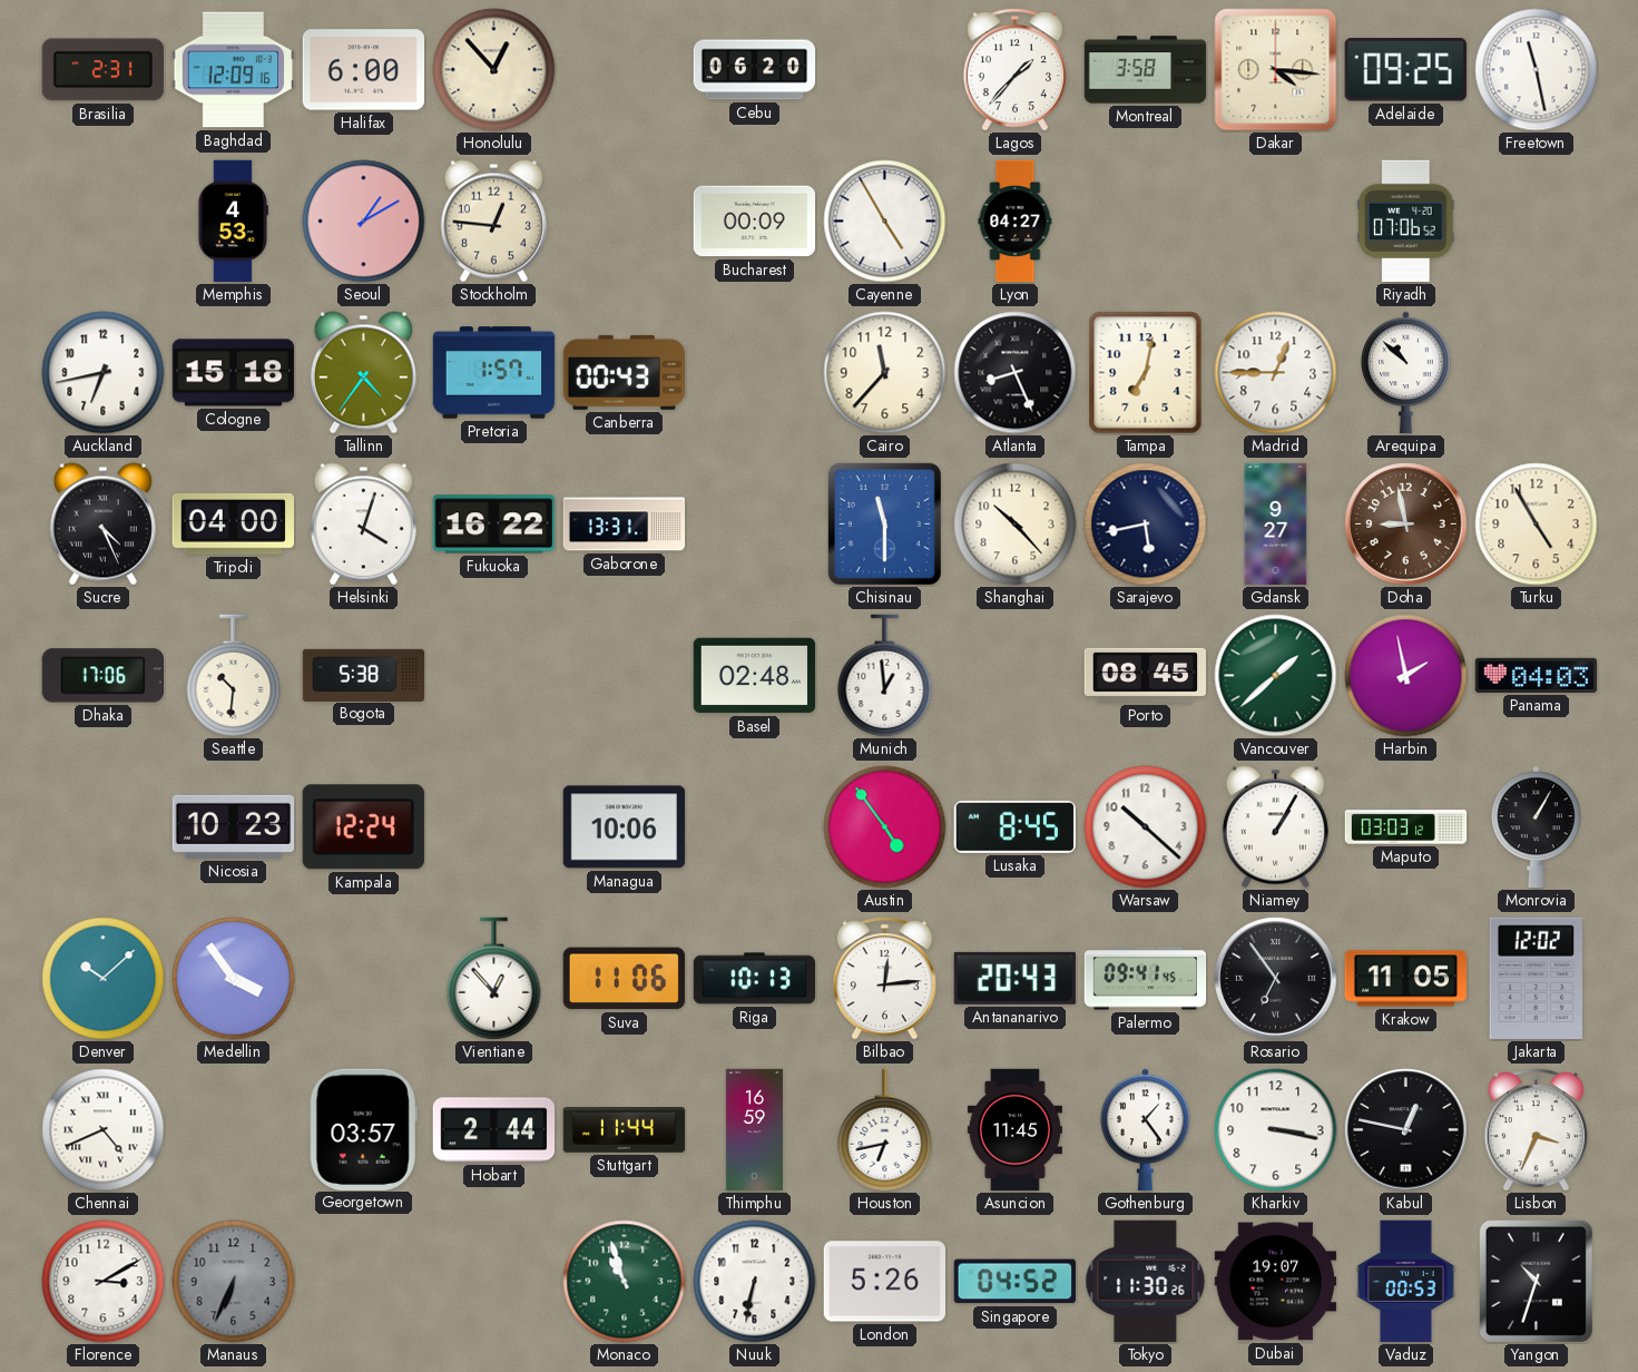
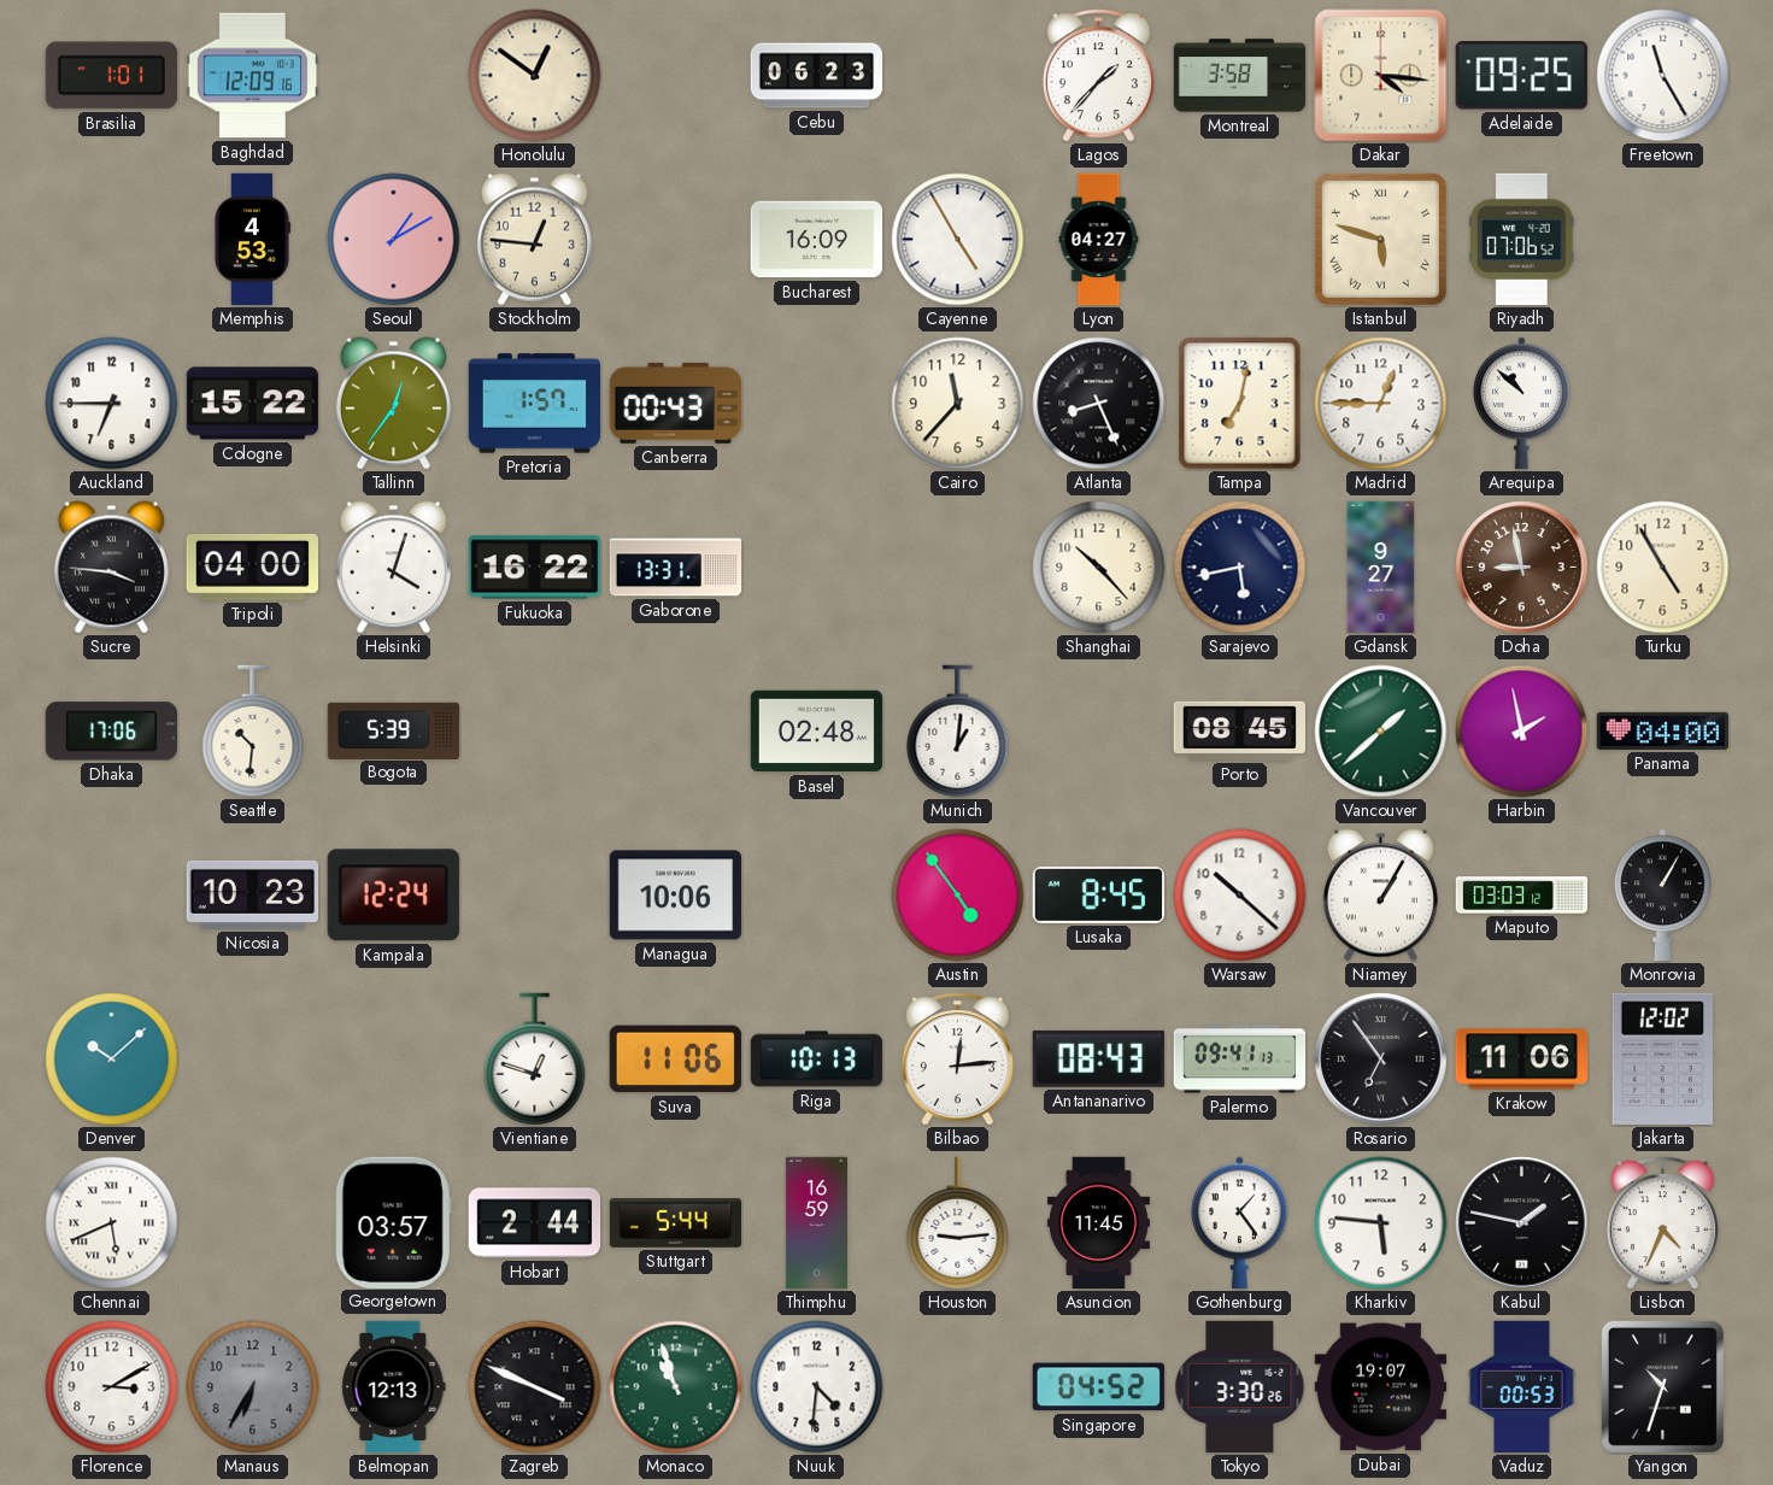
Brasilia: 2:31 -> 1:01
Halifax: 6:00 -> none
Honolulu: 12:53 -> 12:51
Cebu: 06:20 -> 06:23
Freetown: 11:28 -> 11:25
Bucharest: 00:09 -> 16:09
Istanbul: none -> 5:48
Auckland: 6:43 -> 6:45
Cologne: 15:18 -> 15:22
Tallinn: 4:36 -> 12:36
Sucre: 4:26 -> 3:46
Chisinau: 11:30 -> none
Bogota: 5:38 -> 5:39
Munich: 12:59 -> 1:01
Panama: 04:03 -> 04:00
Medellin: 3:54 -> none
Vientiane: 12:53 -> 12:48
Antananarivo: 20:43 -> 08:43
Palermo: 09:41:45 -> 09:41:13
Krakow: 11:05 -> 11:06
Chennai: 4:41 -> 5:41
Stuttgart: 11:44 -> 5:44
Houston: 6:43 -> 9:14
Kharkiv: 3:17 -> 5:46
Kabul: 12:47 -> 1:47
Lisbon: 3:34 -> 4:34
Manaus: 6:34 -> 6:35
Belmopan: none -> 12:13
Zagreb: none -> 3:49
Nuuk: 6:32 -> 4:31
London: 5:26 -> none
Tokyo: 11:30 -> 3:30
